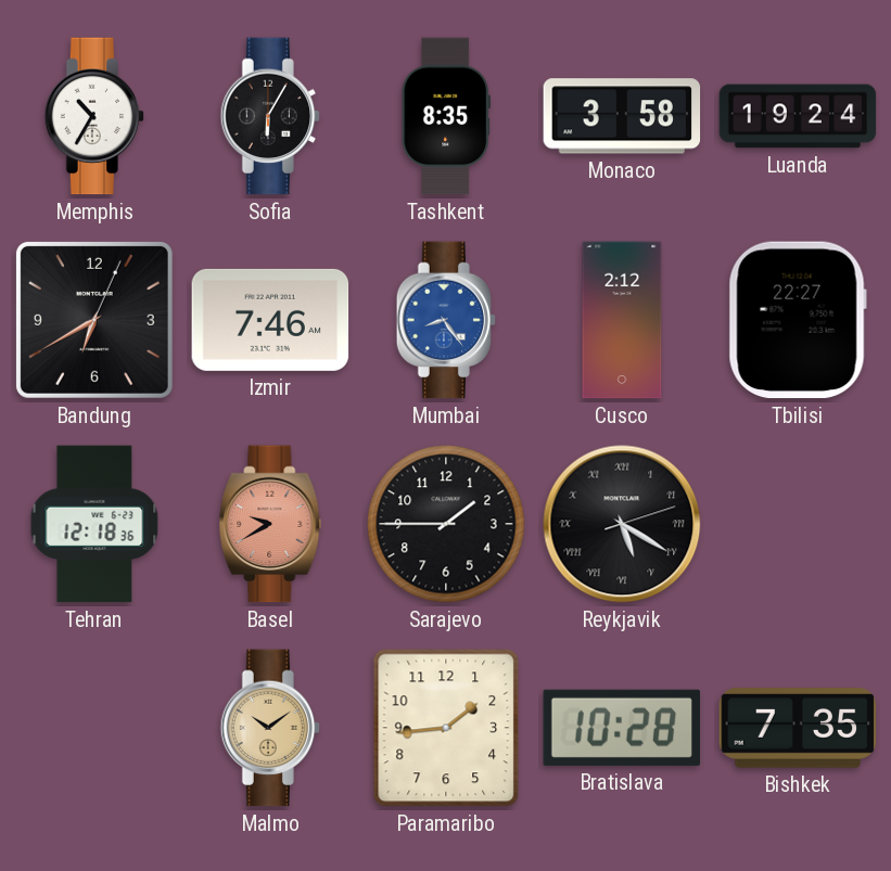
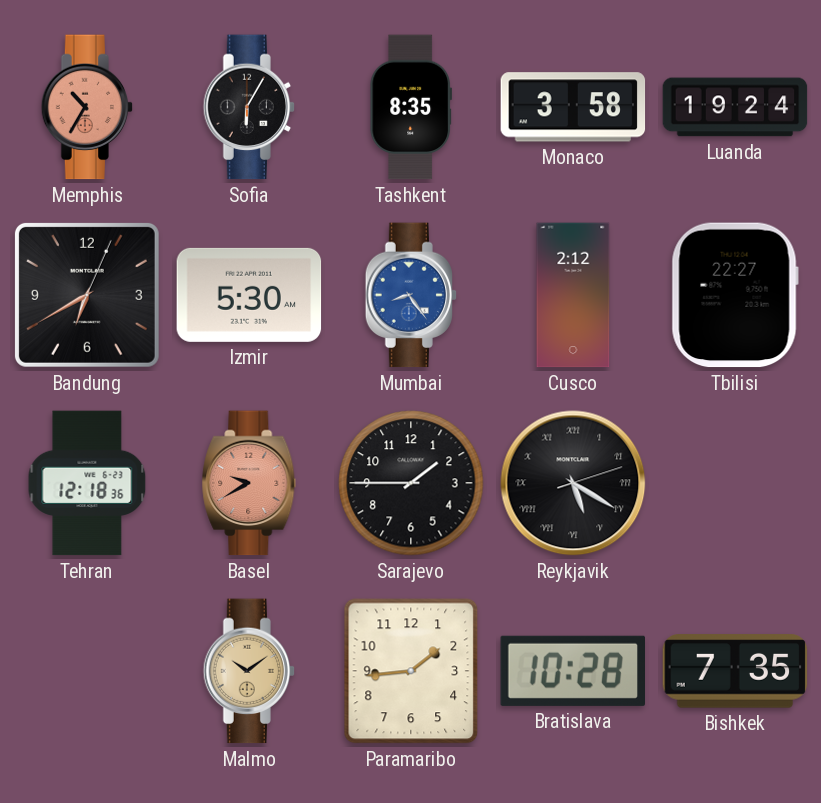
Memphis dial: white -> salmon
Izmir: 7:46 -> 5:30
